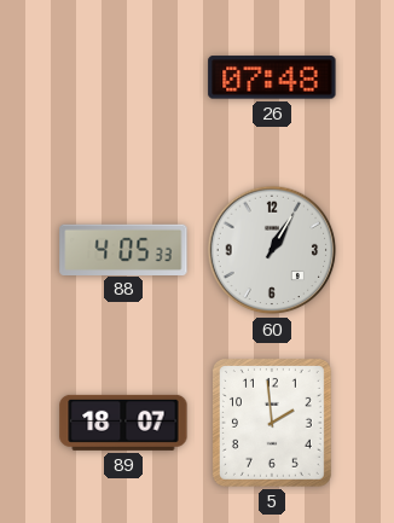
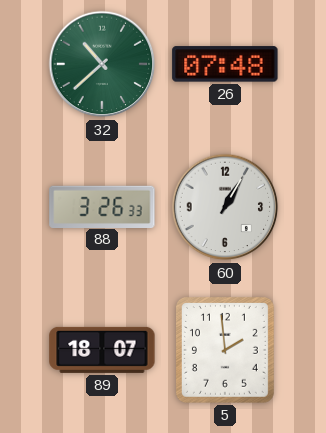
32: none -> 10:38
88: 4:05 -> 3:26
